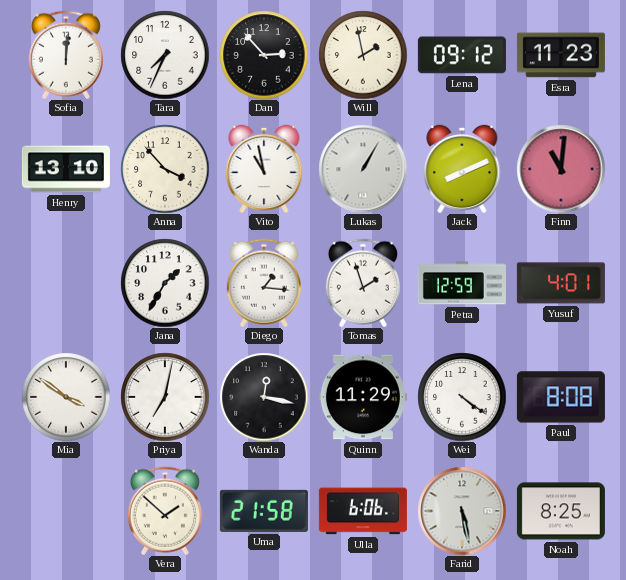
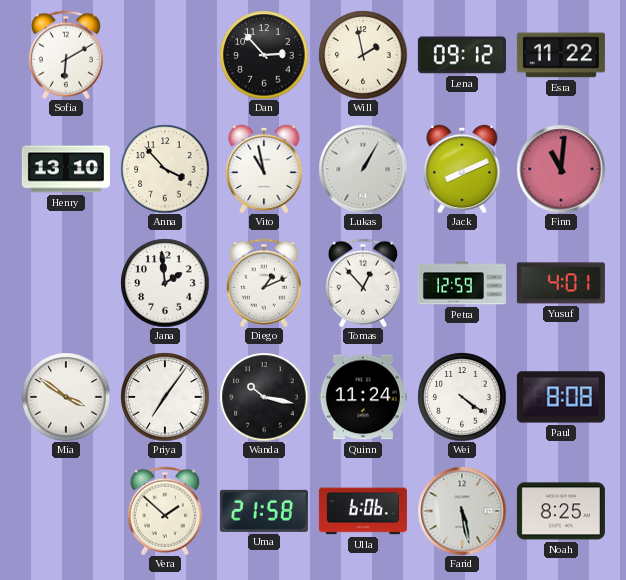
Sofia: 12:01 -> 6:10
Tara: 7:34 -> none
Esra: 11:23 -> 11:22
Jana: 1:35 -> 1:59
Diego: 1:16 -> 1:11
Tomas: 1:57 -> 12:53
Priya: 7:02 -> 7:06
Wanda: 12:17 -> 10:17
Quinn: 11:29 -> 11:24
